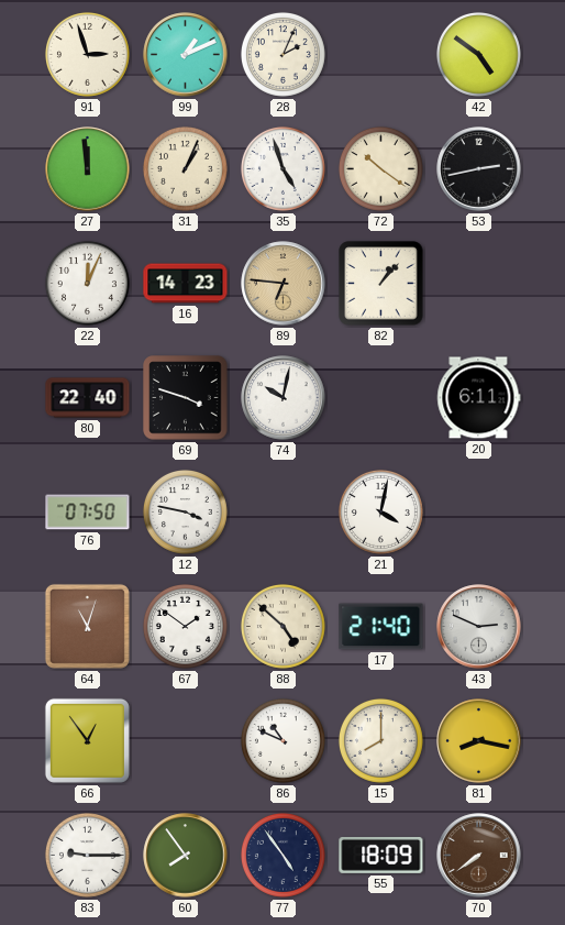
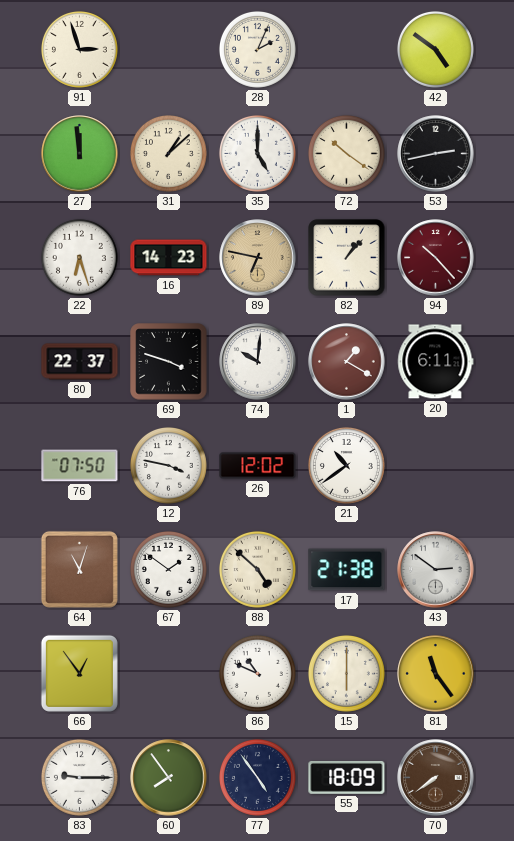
99: 1:11 -> none
31: 1:04 -> 1:08
35: 4:57 -> 5:00
22: 12:04 -> 6:27
89: 6:46 -> 6:47
94: none -> 10:23
80: 22:40 -> 22:37
74: 10:02 -> 10:01
1: none -> 1:20
26: none -> 12:02
21: 4:02 -> 10:39
17: 21:40 -> 21:38
43: 2:49 -> 2:51
15: 8:00 -> 6:00
81: 8:17 -> 11:24
